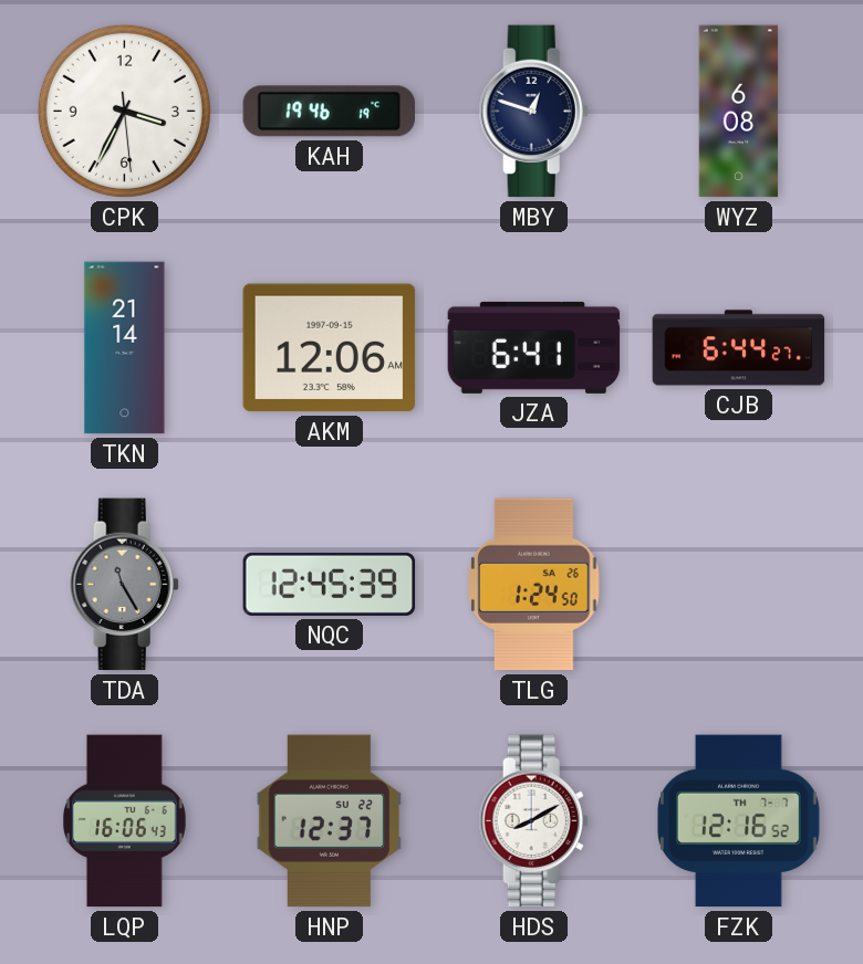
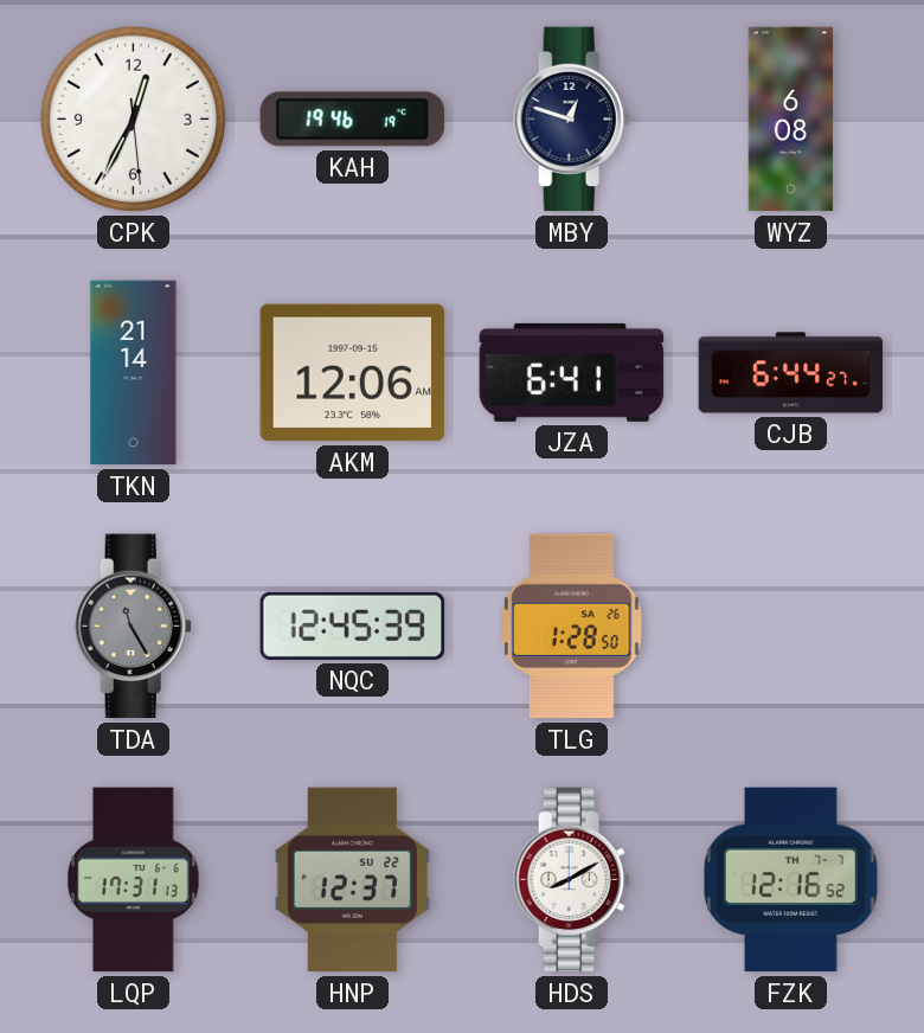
CPK: 3:34 -> 12:34
TLG: 1:24 -> 1:28
LQP: 16:06 -> 17:31
